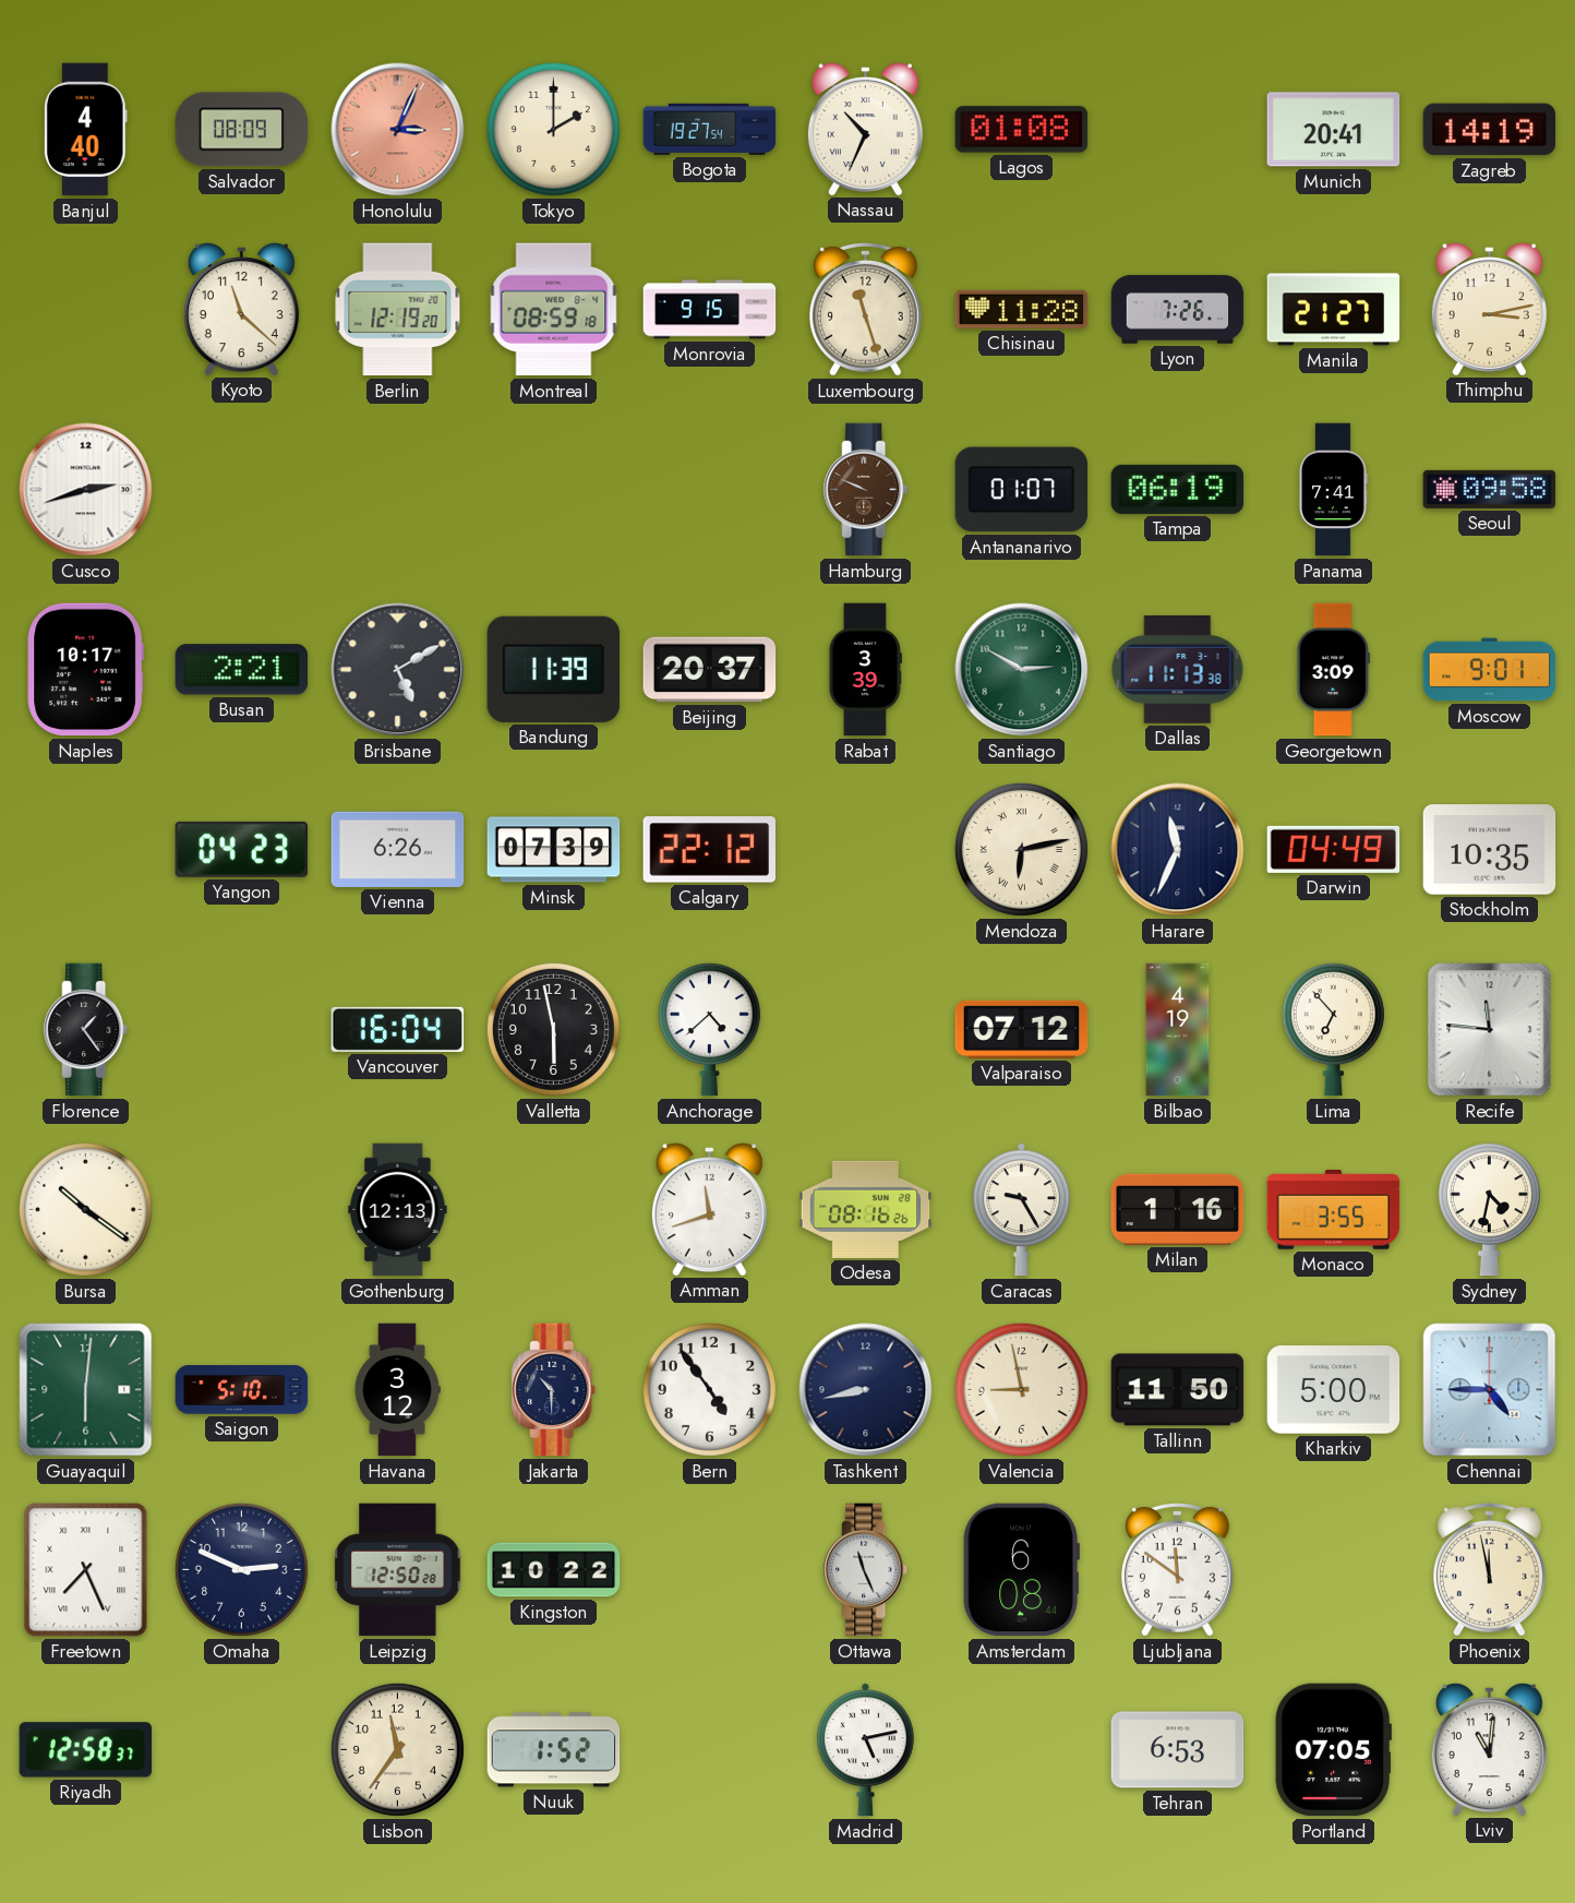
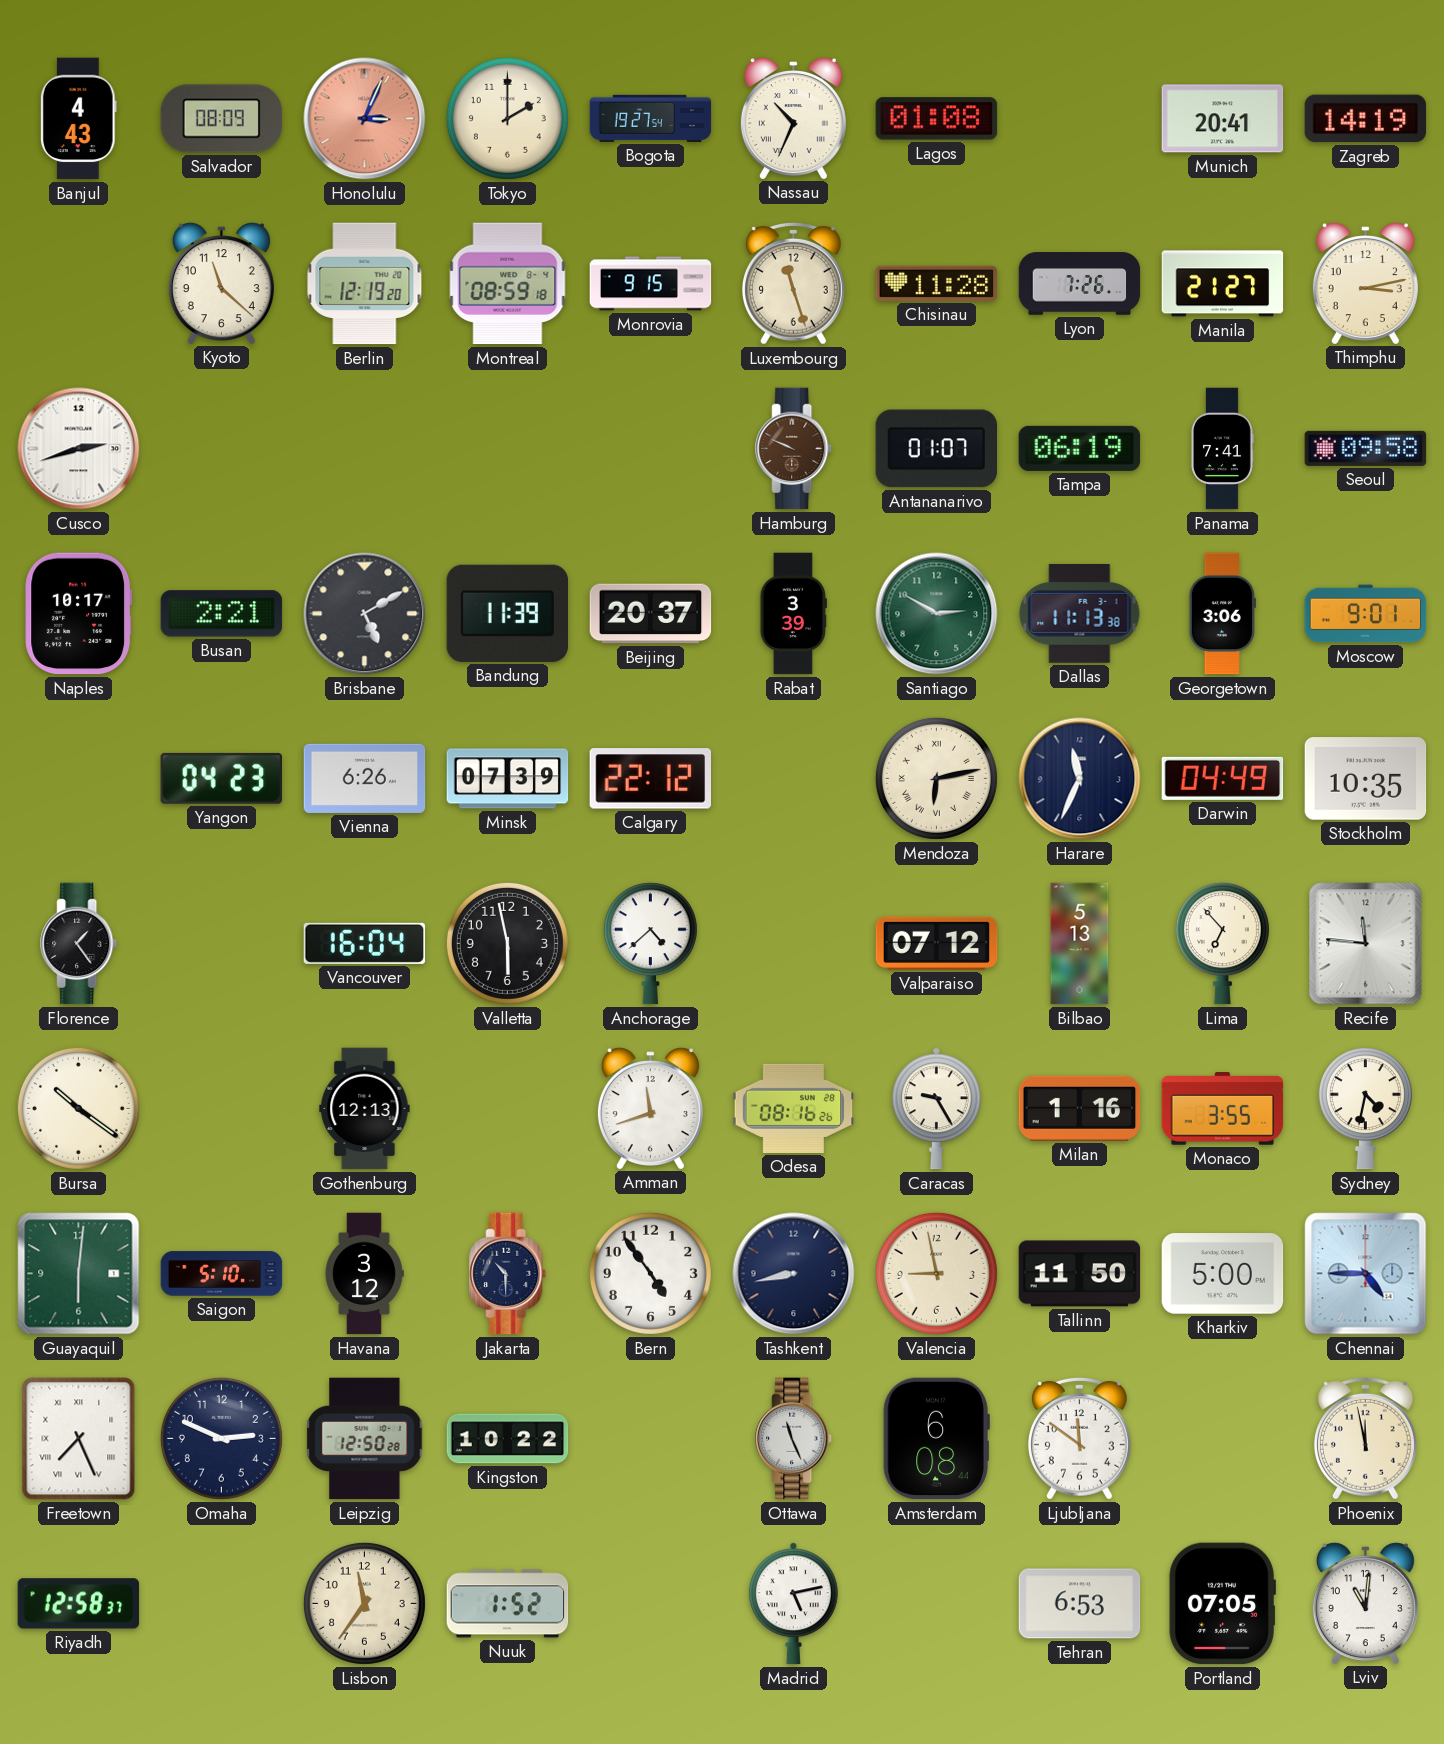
Banjul: 4:40 -> 4:43
Georgetown: 3:09 -> 3:06
Bilbao: 4:19 -> 5:13
